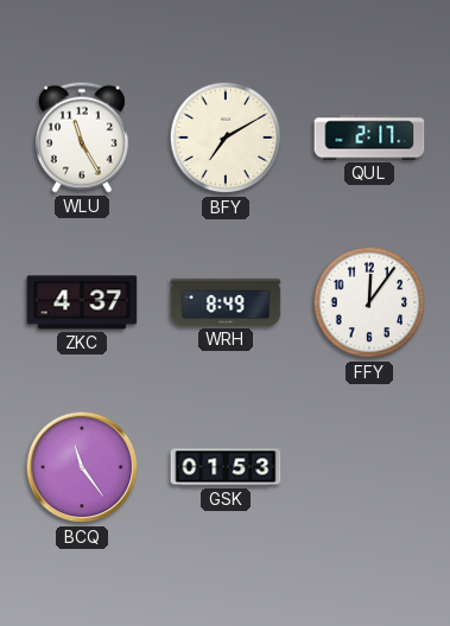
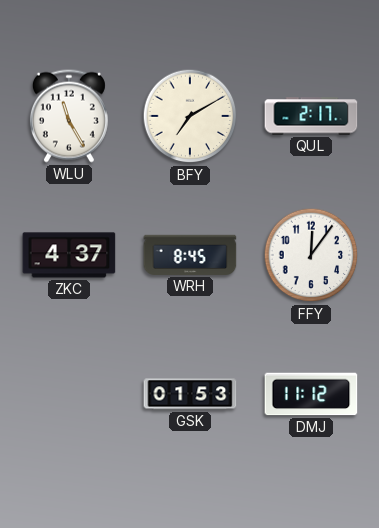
WRH: 8:49 -> 8:45
BCQ: 11:24 -> none
DMJ: none -> 11:12
